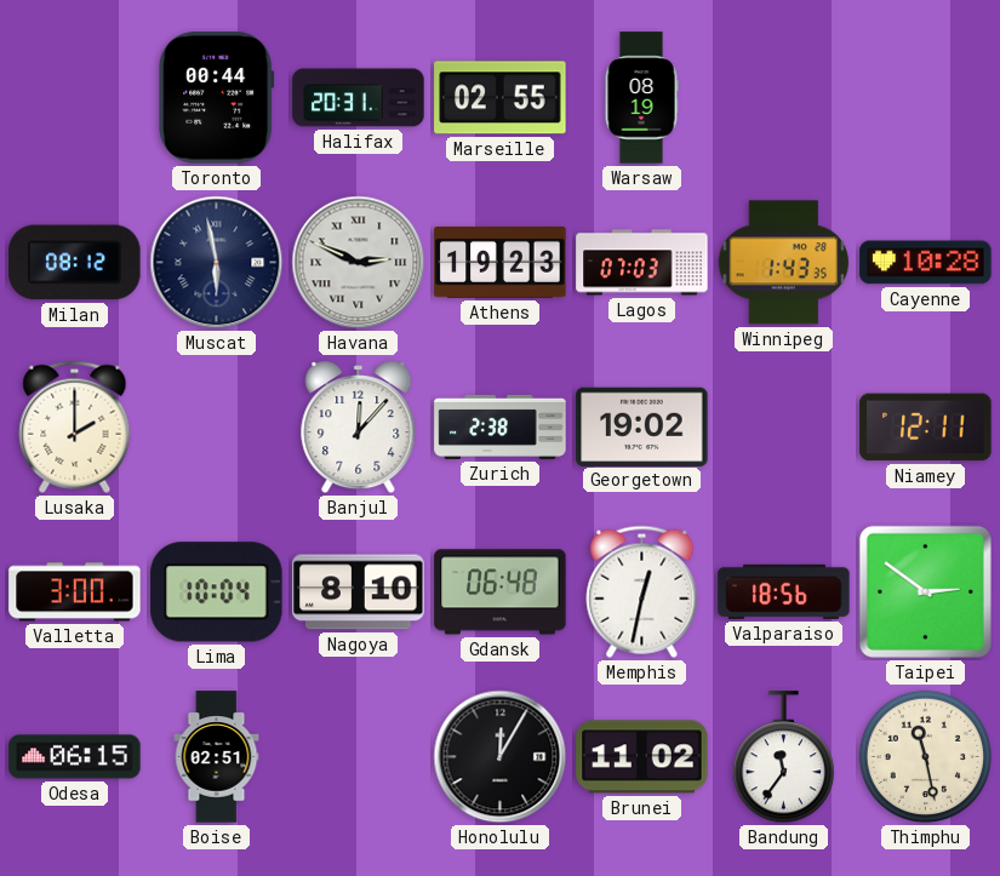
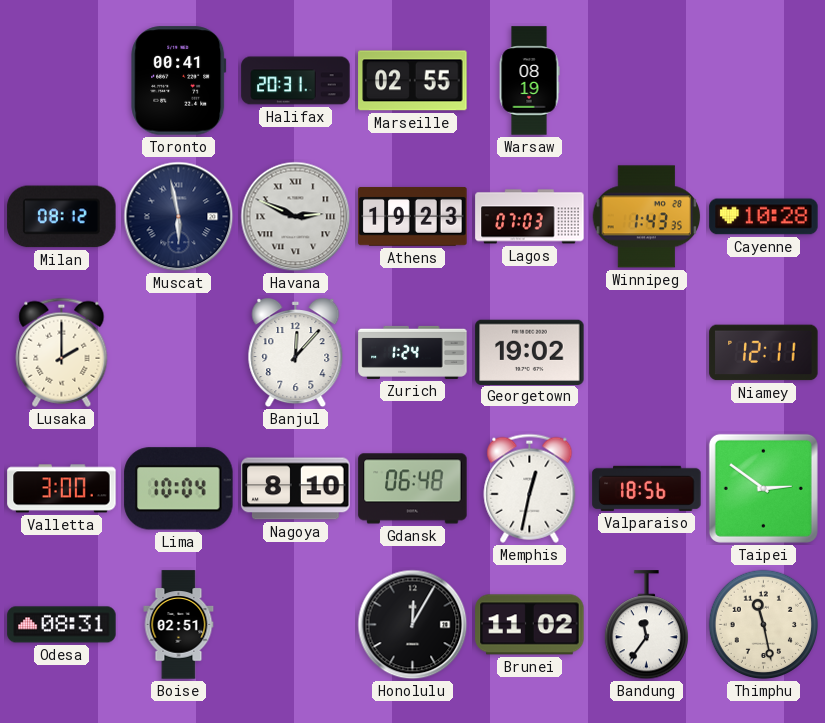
Toronto: 00:44 -> 00:41
Zurich: 2:38 -> 1:24
Odesa: 06:15 -> 08:31
